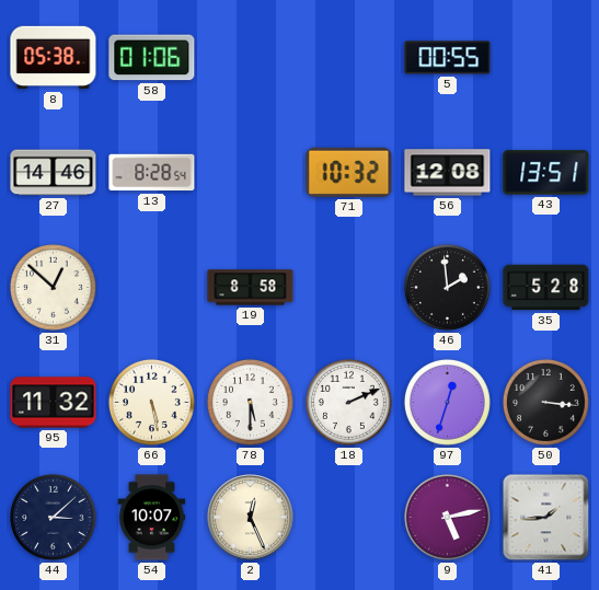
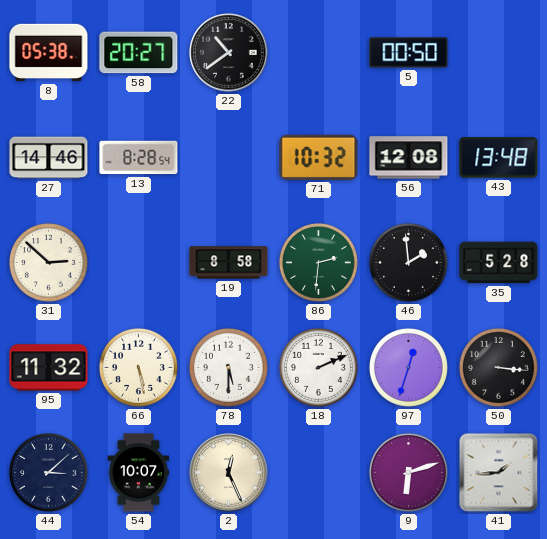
58: 01:06 -> 20:27
22: none -> 10:39
5: 00:55 -> 00:50
43: 13:51 -> 13:48
31: 12:52 -> 2:52
86: none -> 2:31
9: 5:13 -> 6:12
